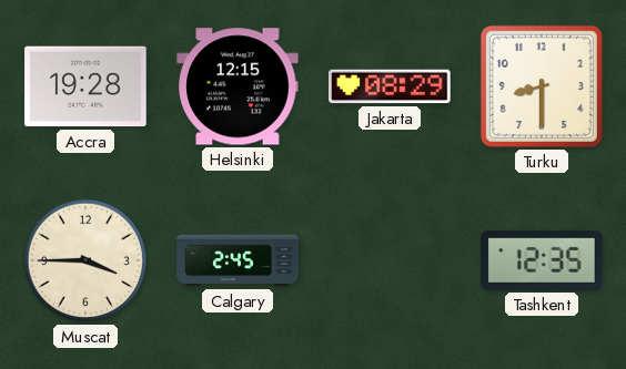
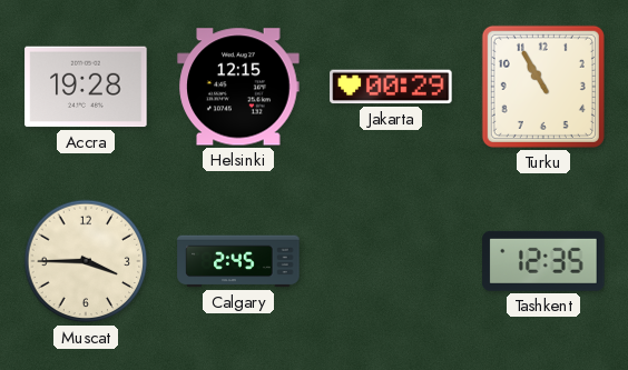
Jakarta: 08:29 -> 00:29
Turku: 8:30 -> 10:55
